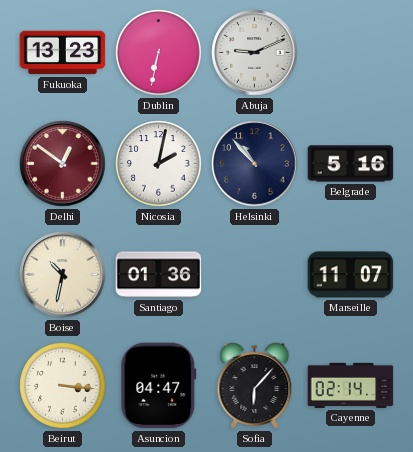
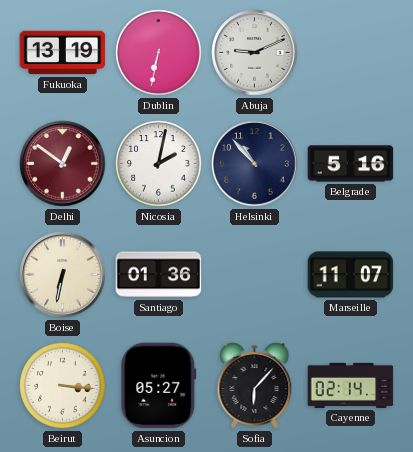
Fukuoka: 13:23 -> 13:19
Boise: 10:32 -> 6:32
Asuncion: 04:47 -> 05:27
